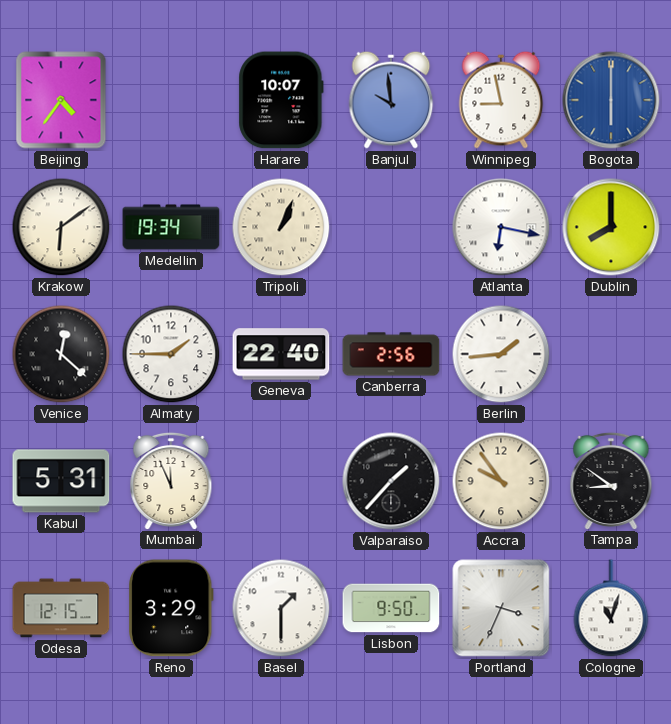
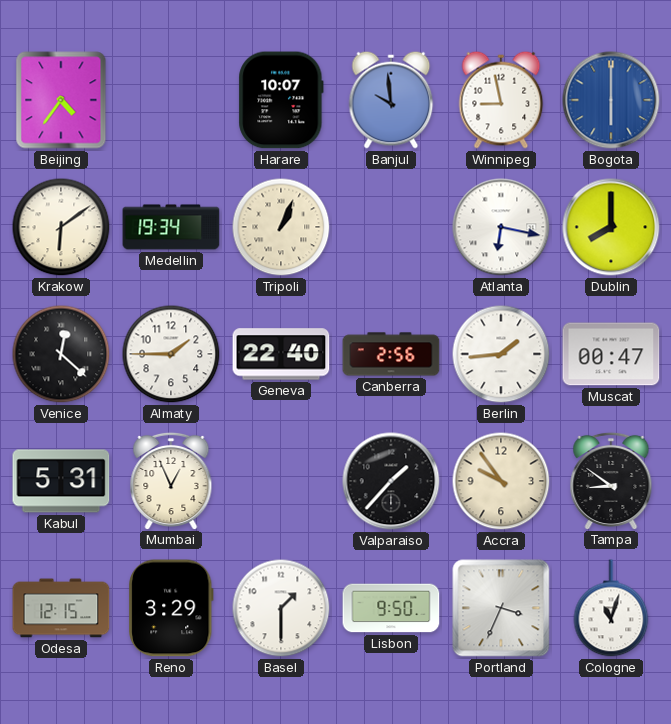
Muscat: none -> 00:47
Mumbai: 11:56 -> 12:56
